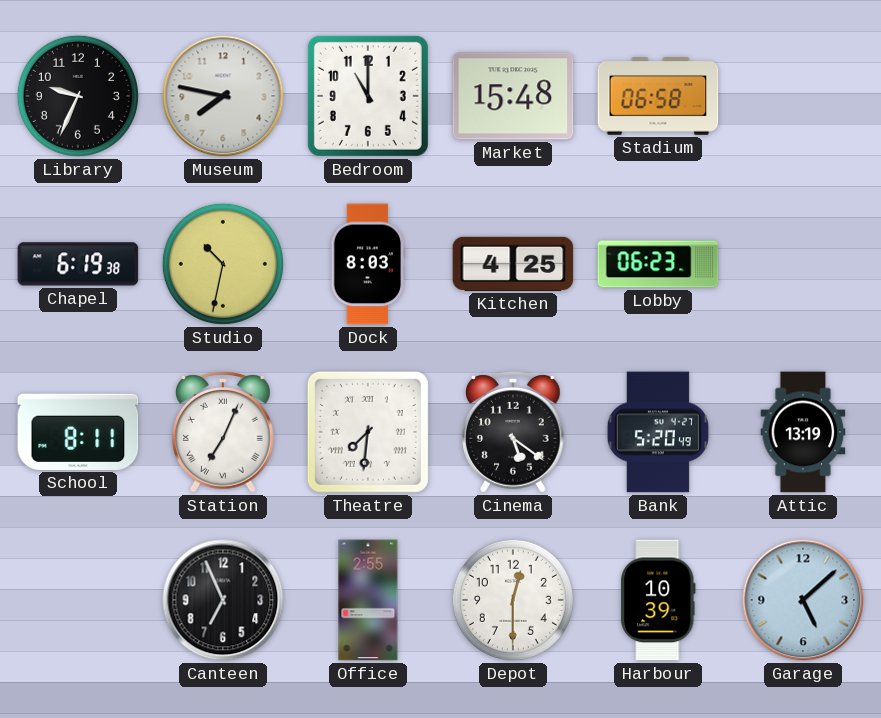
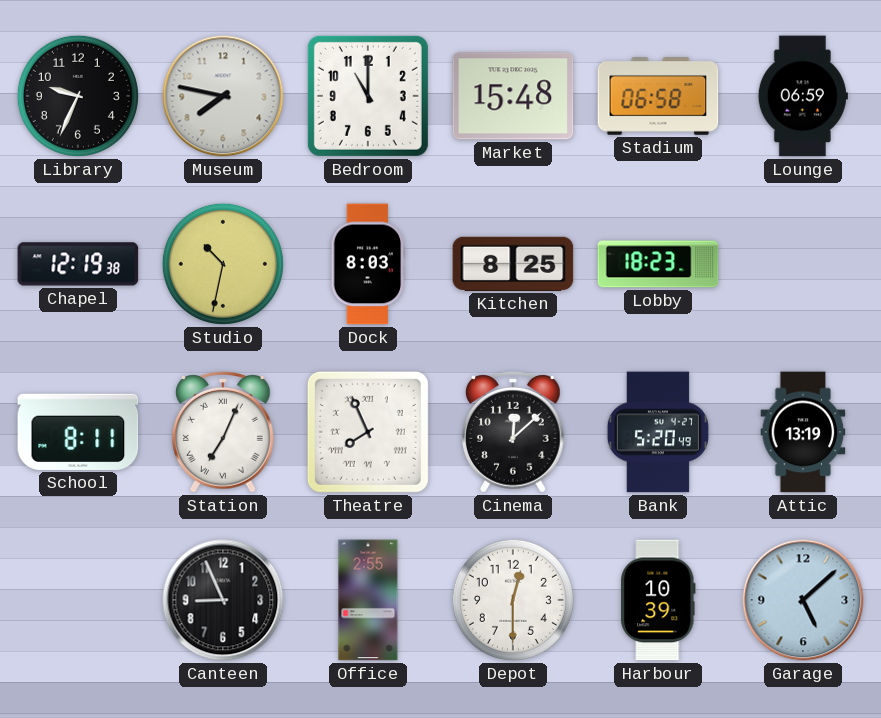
Lounge: none -> 06:59
Chapel: 6:19 -> 12:19
Kitchen: 4:25 -> 8:25
Lobby: 06:23 -> 18:23
Theatre: 7:31 -> 7:56
Cinema: 5:21 -> 12:08
Canteen: 6:56 -> 8:56
